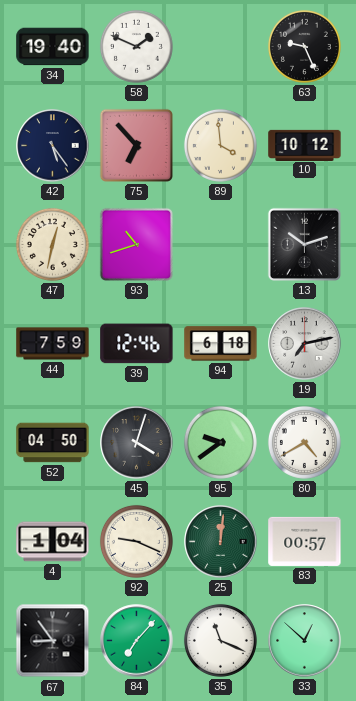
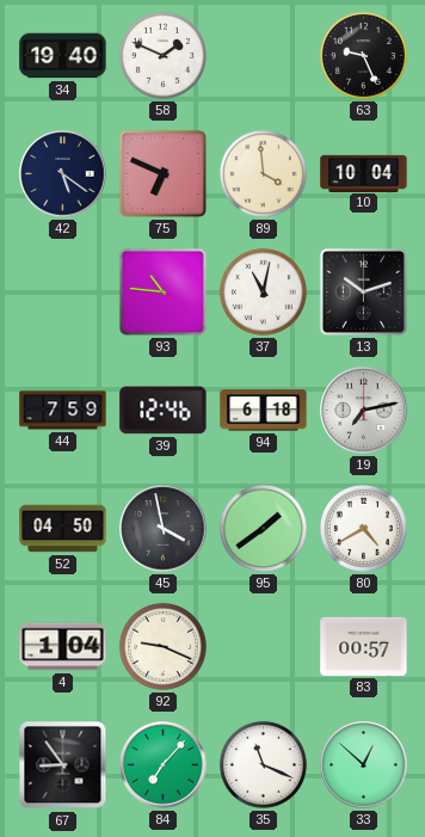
42: 5:24 -> 5:21
75: 6:53 -> 6:49
10: 10:12 -> 10:04
47: 12:32 -> none
93: 10:42 -> 10:46
37: none -> 11:02
45: 4:03 -> 3:58
95: 9:39 -> 1:39
25: 12:01 -> none
